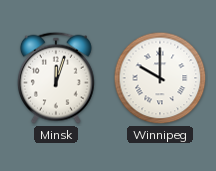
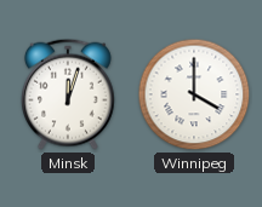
Winnipeg: 10:00 -> 4:00
